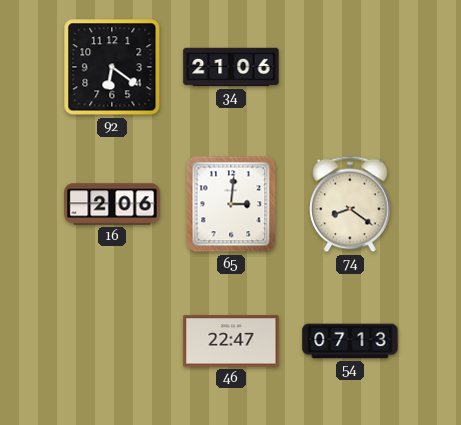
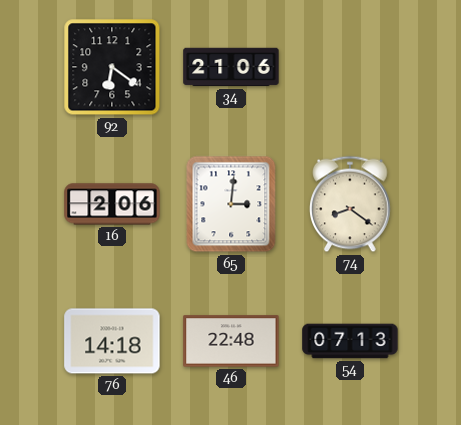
76: none -> 14:18
46: 22:47 -> 22:48
